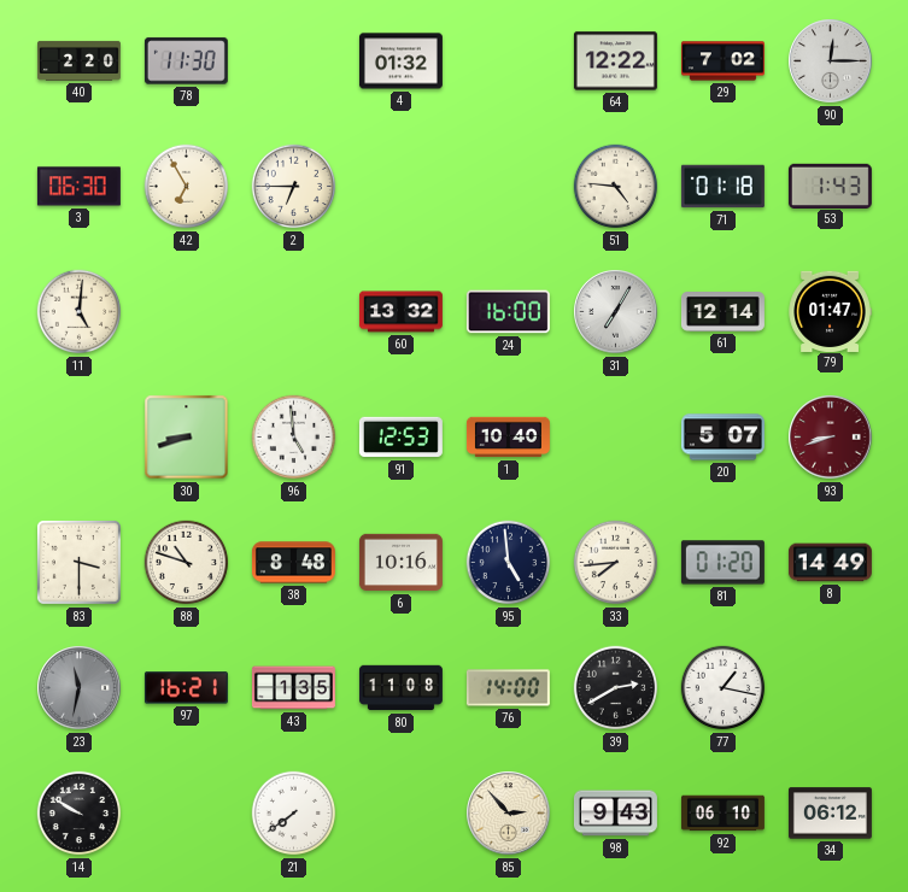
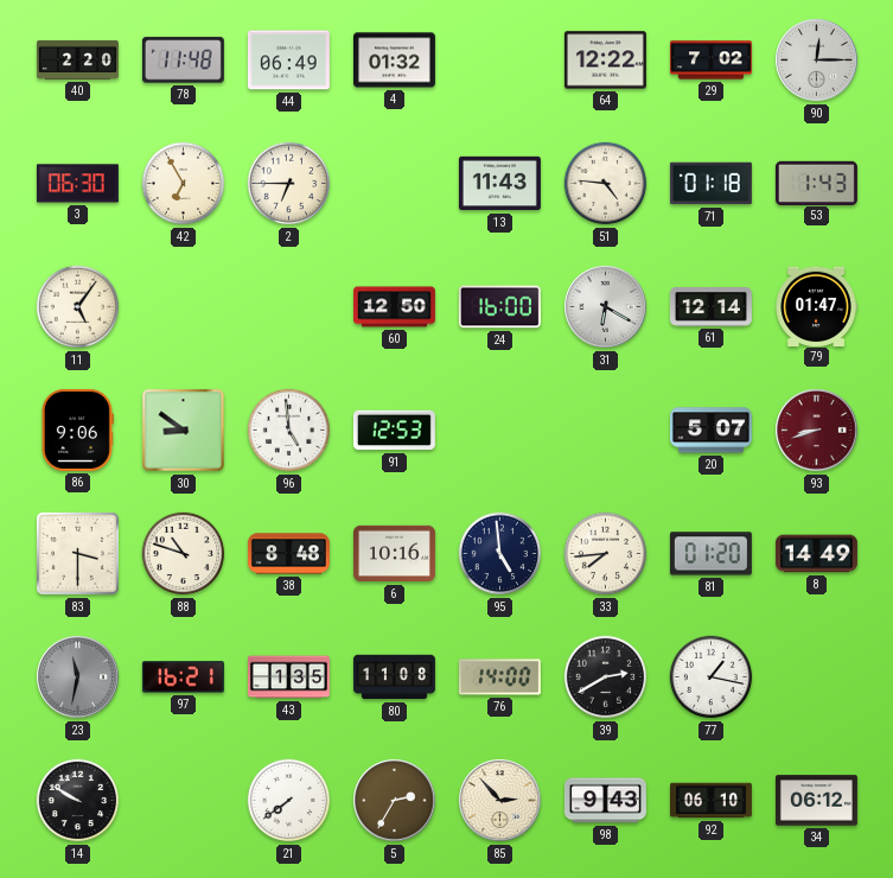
78: 11:30 -> 11:48
44: none -> 06:49
13: none -> 11:43
11: 5:01 -> 5:06
60: 13:32 -> 12:50
31: 7:05 -> 6:20
86: none -> 9:06
30: 8:42 -> 8:51
1: 10:40 -> none
5: none -> 2:35
